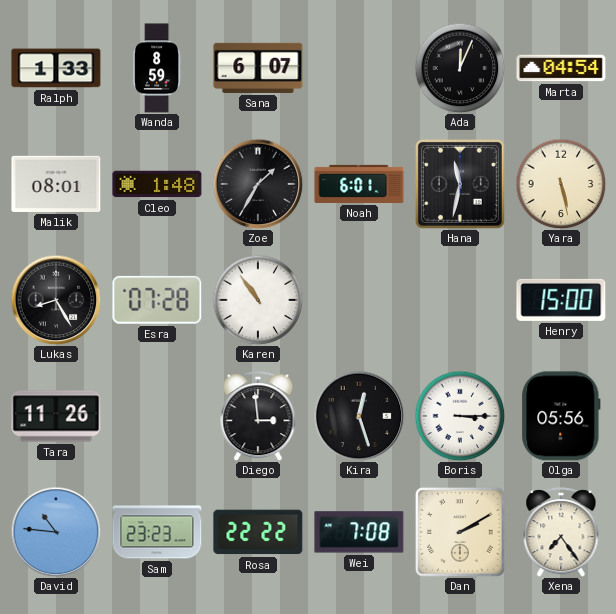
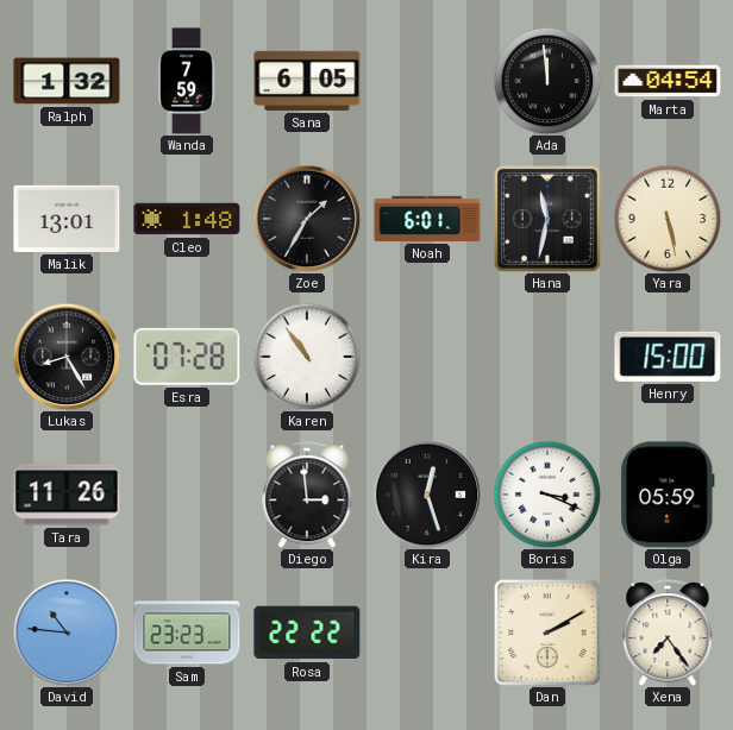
Ralph: 1:33 -> 1:32
Wanda: 8:59 -> 7:59
Sana: 6:07 -> 6:05
Ada: 12:04 -> 11:59
Malik: 08:01 -> 13:01
Boris: 3:15 -> 3:19
Olga: 05:56 -> 05:59
Wei: 7:08 -> none
